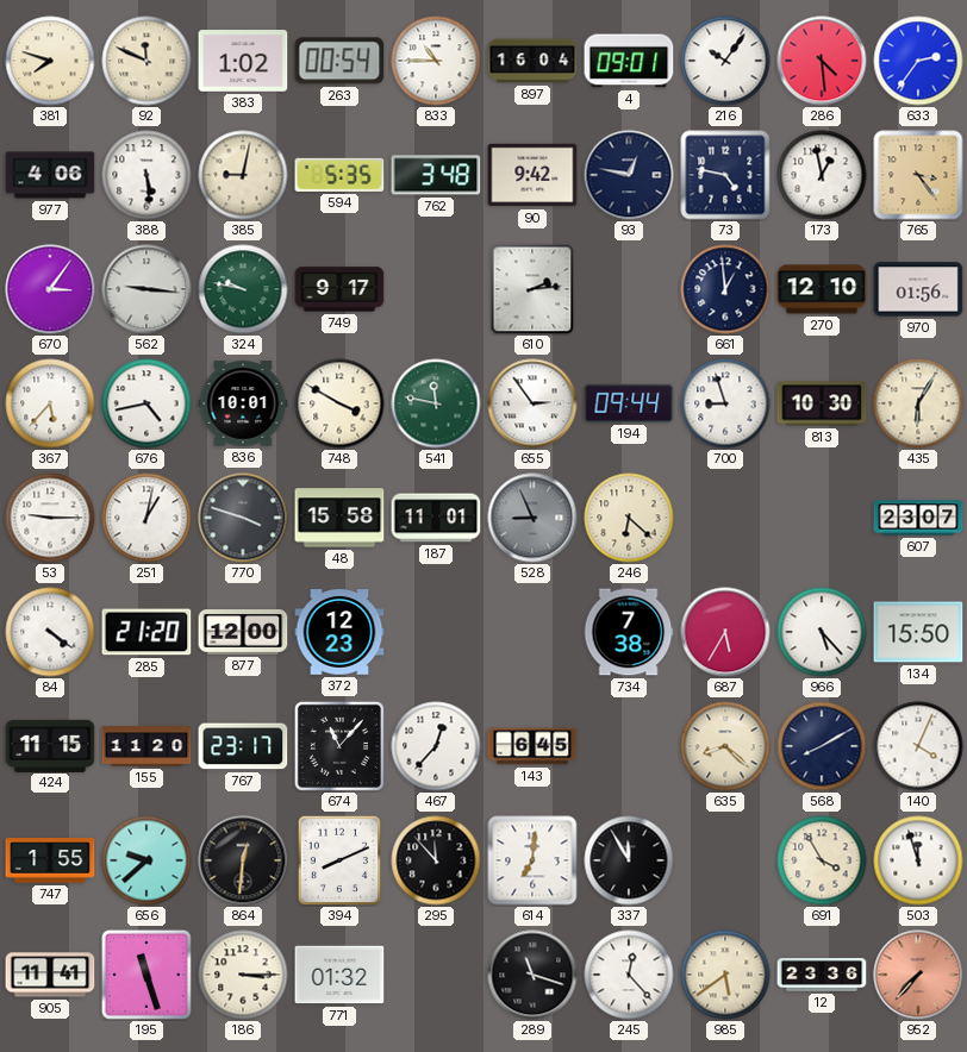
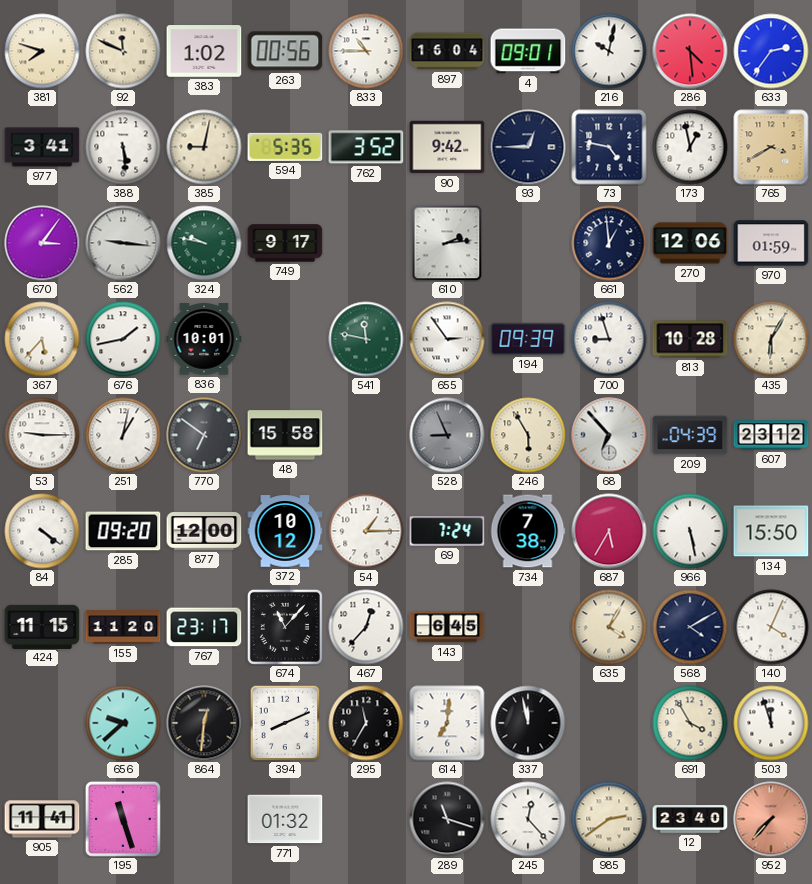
263: 00:54 -> 00:56
216: 10:06 -> 10:02
977: 4:06 -> 3:41
762: 3:48 -> 3:52
93: 12:47 -> 12:45
765: 3:24 -> 3:40
270: 12:10 -> 12:06
970: 01:56 -> 01:59
676: 4:43 -> 1:43
748: 3:50 -> none
194: 09:44 -> 09:39
813: 10:30 -> 10:28
770: 3:48 -> 6:51
187: 11:01 -> none
246: 6:22 -> 5:55
68: none -> 6:53
209: none -> 04:39
607: 23:07 -> 23:12
285: 21:20 -> 09:20
372: 12:23 -> 10:12
54: none -> 1:15
69: none -> 7:24
966: 5:23 -> 5:28
635: 8:22 -> 4:05
568: 8:10 -> 4:10
747: 1:55 -> none
295: 11:53 -> 11:35
337: 11:55 -> 11:58
186: 3:15 -> none
985: 5:39 -> 2:39
12: 23:36 -> 23:40
